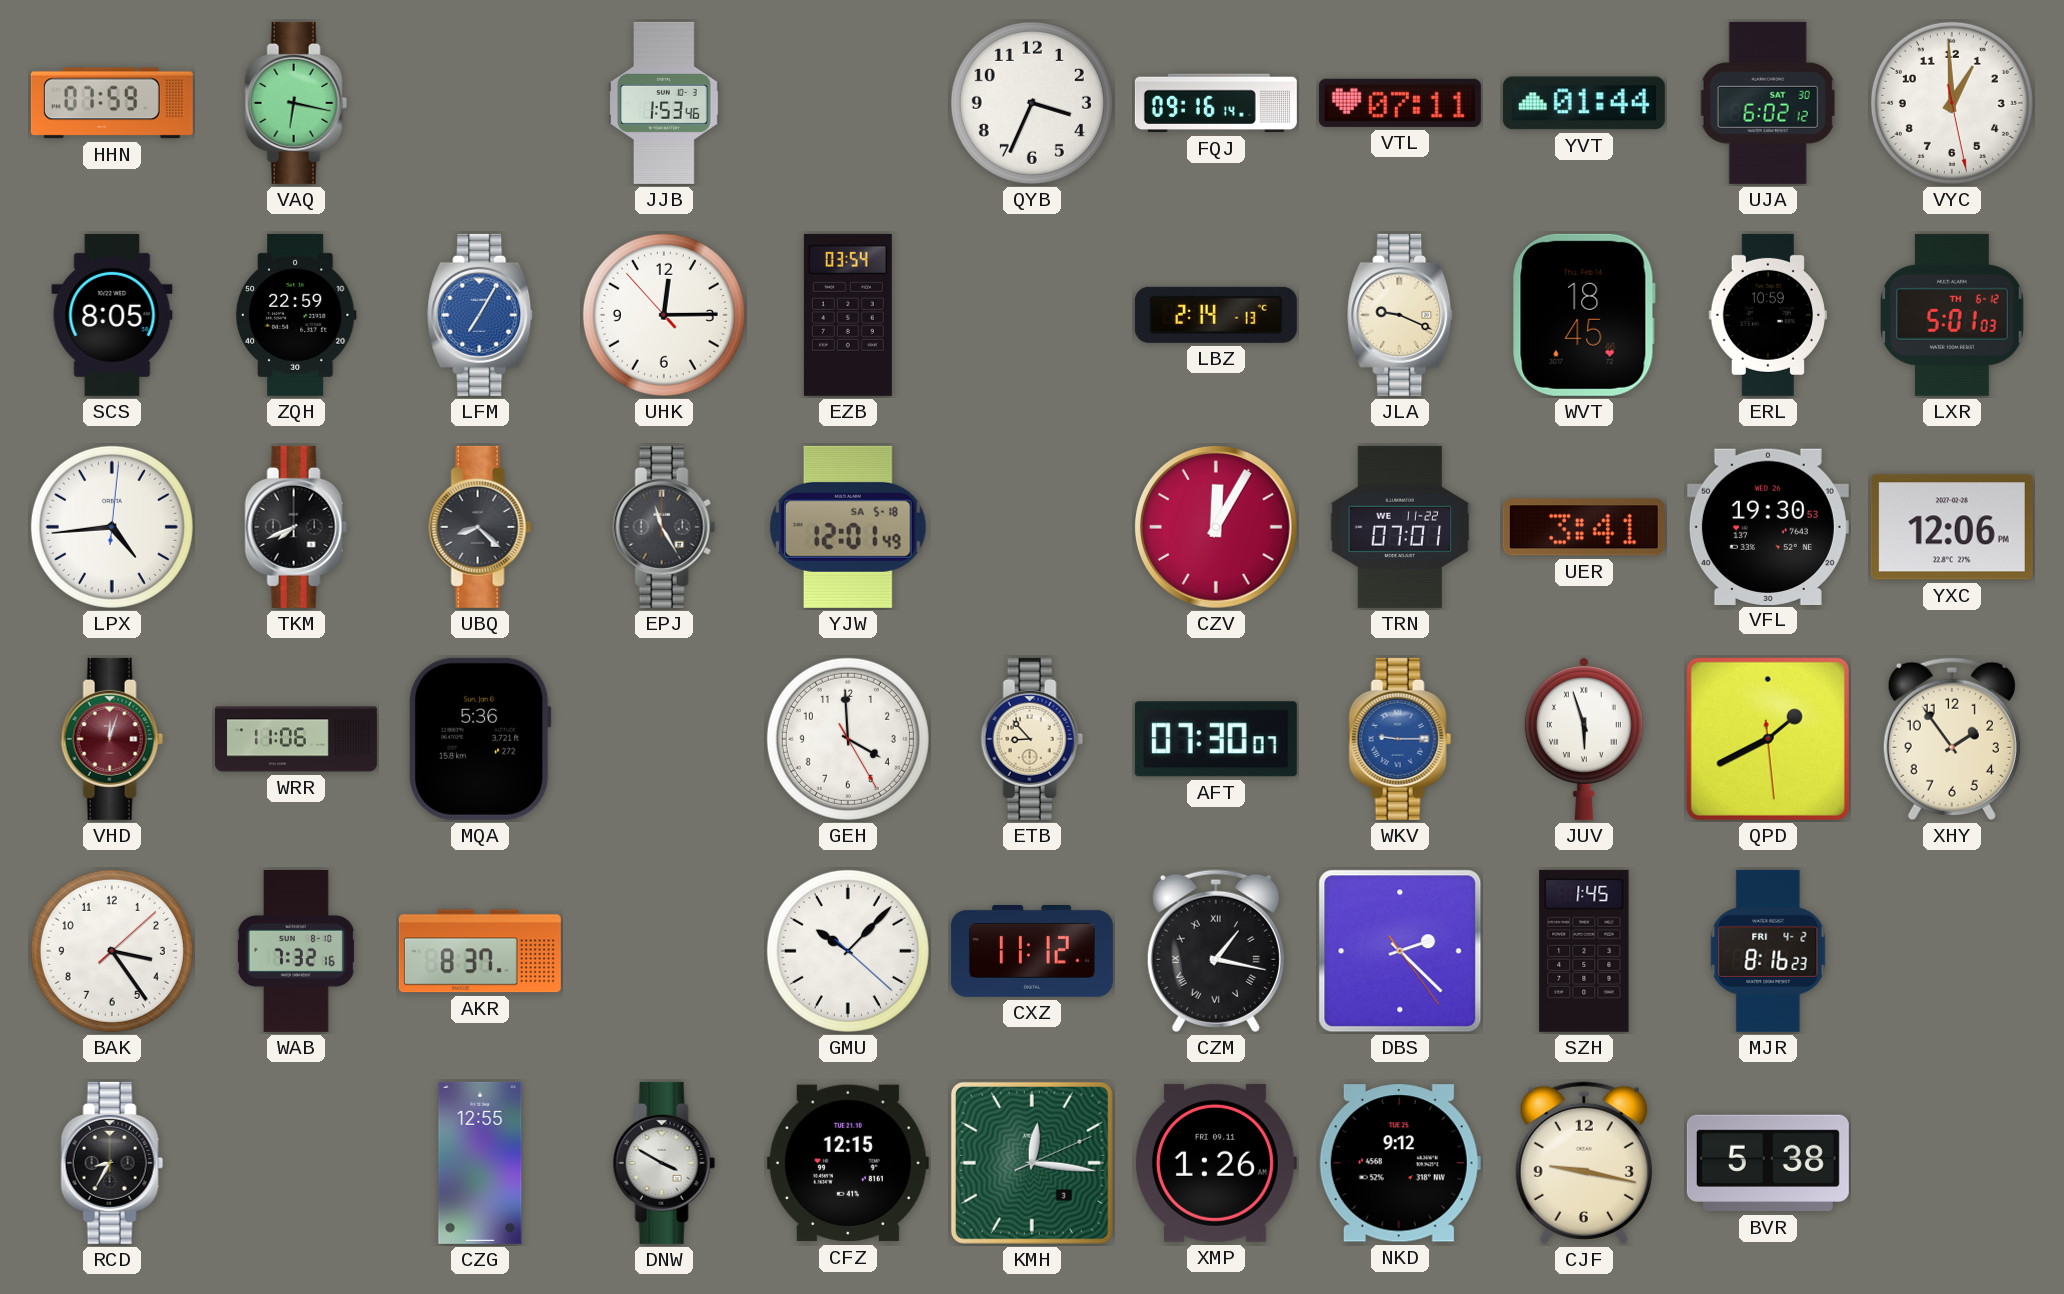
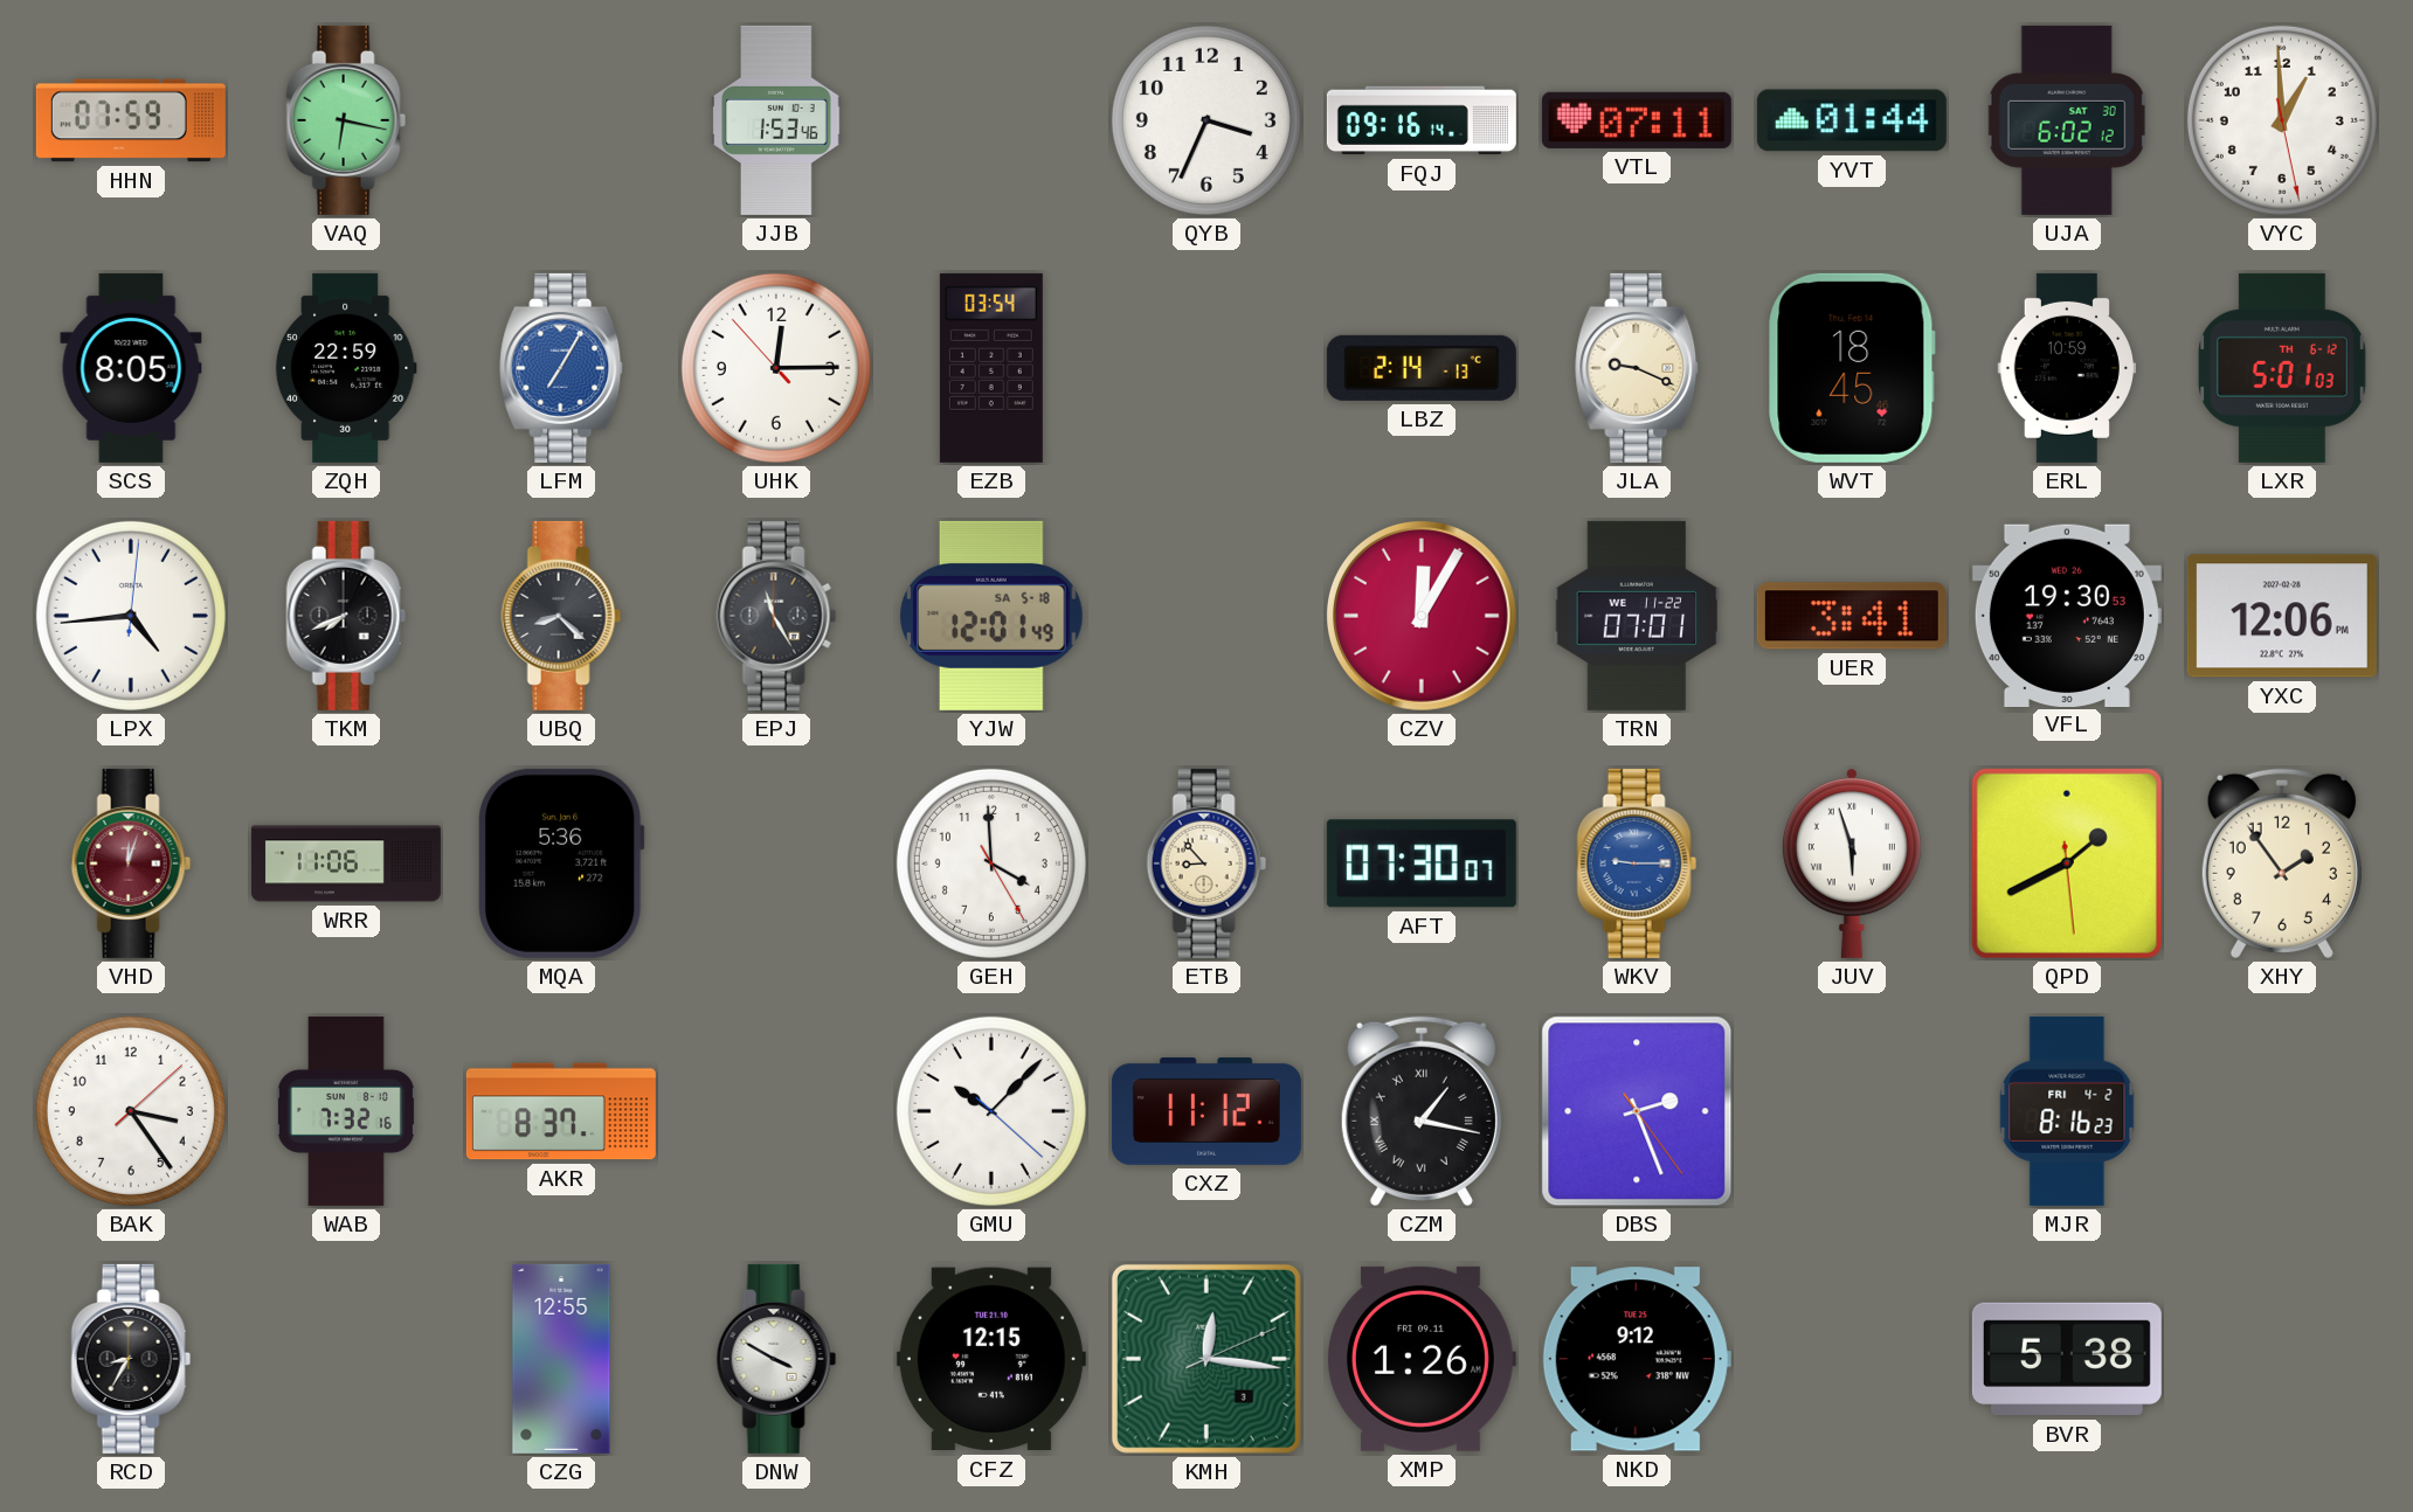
DBS: 2:22 -> 2:26
SZH: 1:45 -> none
CJF: 9:17 -> none
